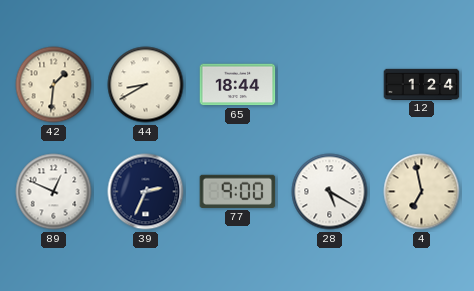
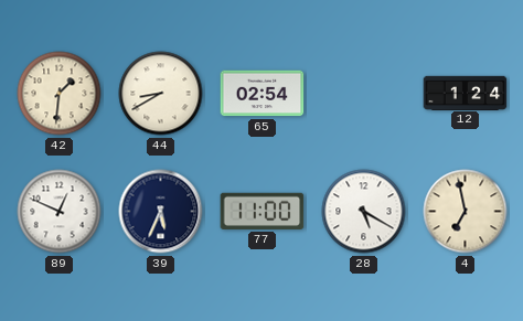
65: 18:44 -> 02:54
39: 2:34 -> 5:34
77: 9:00 -> 11:00
